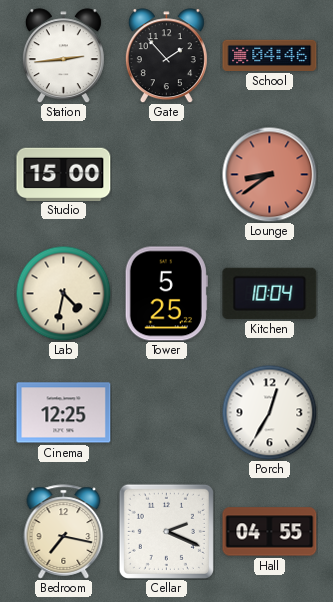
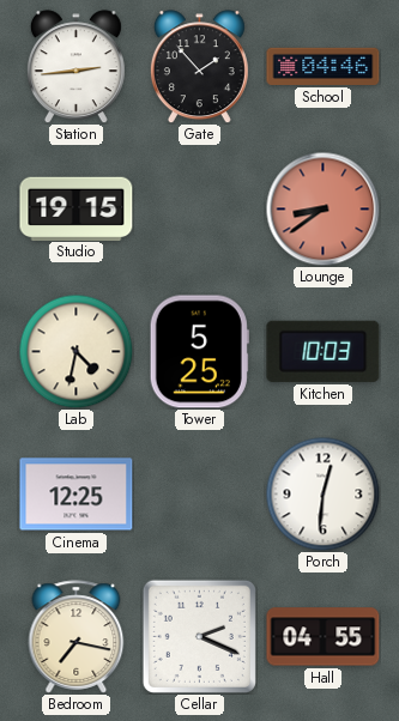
Studio: 15:00 -> 19:15
Kitchen: 10:04 -> 10:03
Porch: 12:35 -> 12:31
